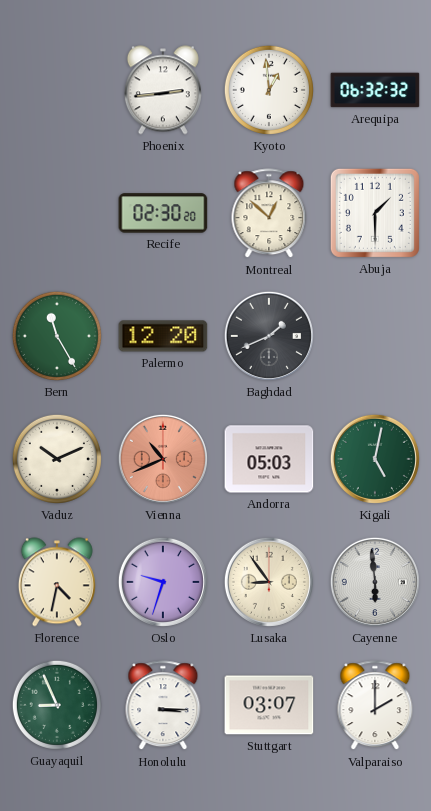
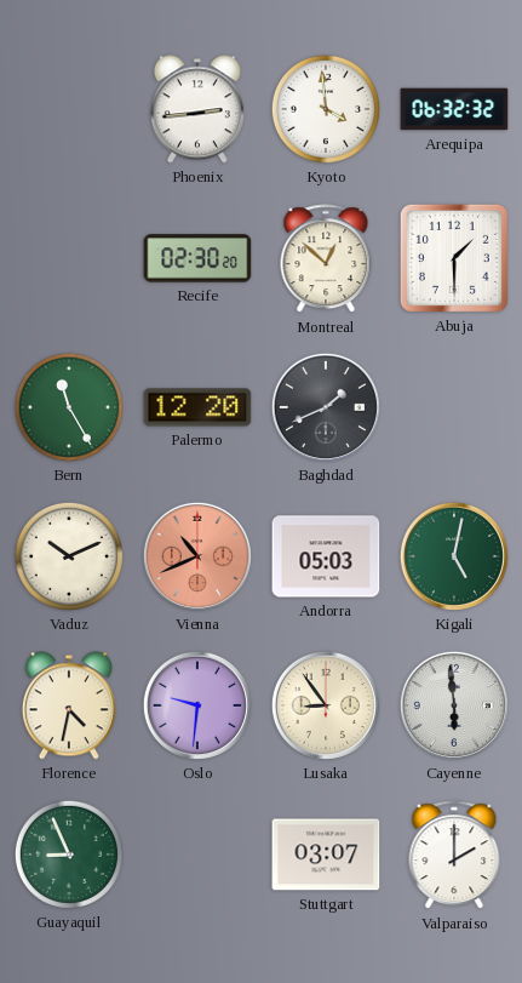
Kyoto: 12:59 -> 3:59
Oslo: 9:33 -> 9:31
Honolulu: 3:15 -> none
